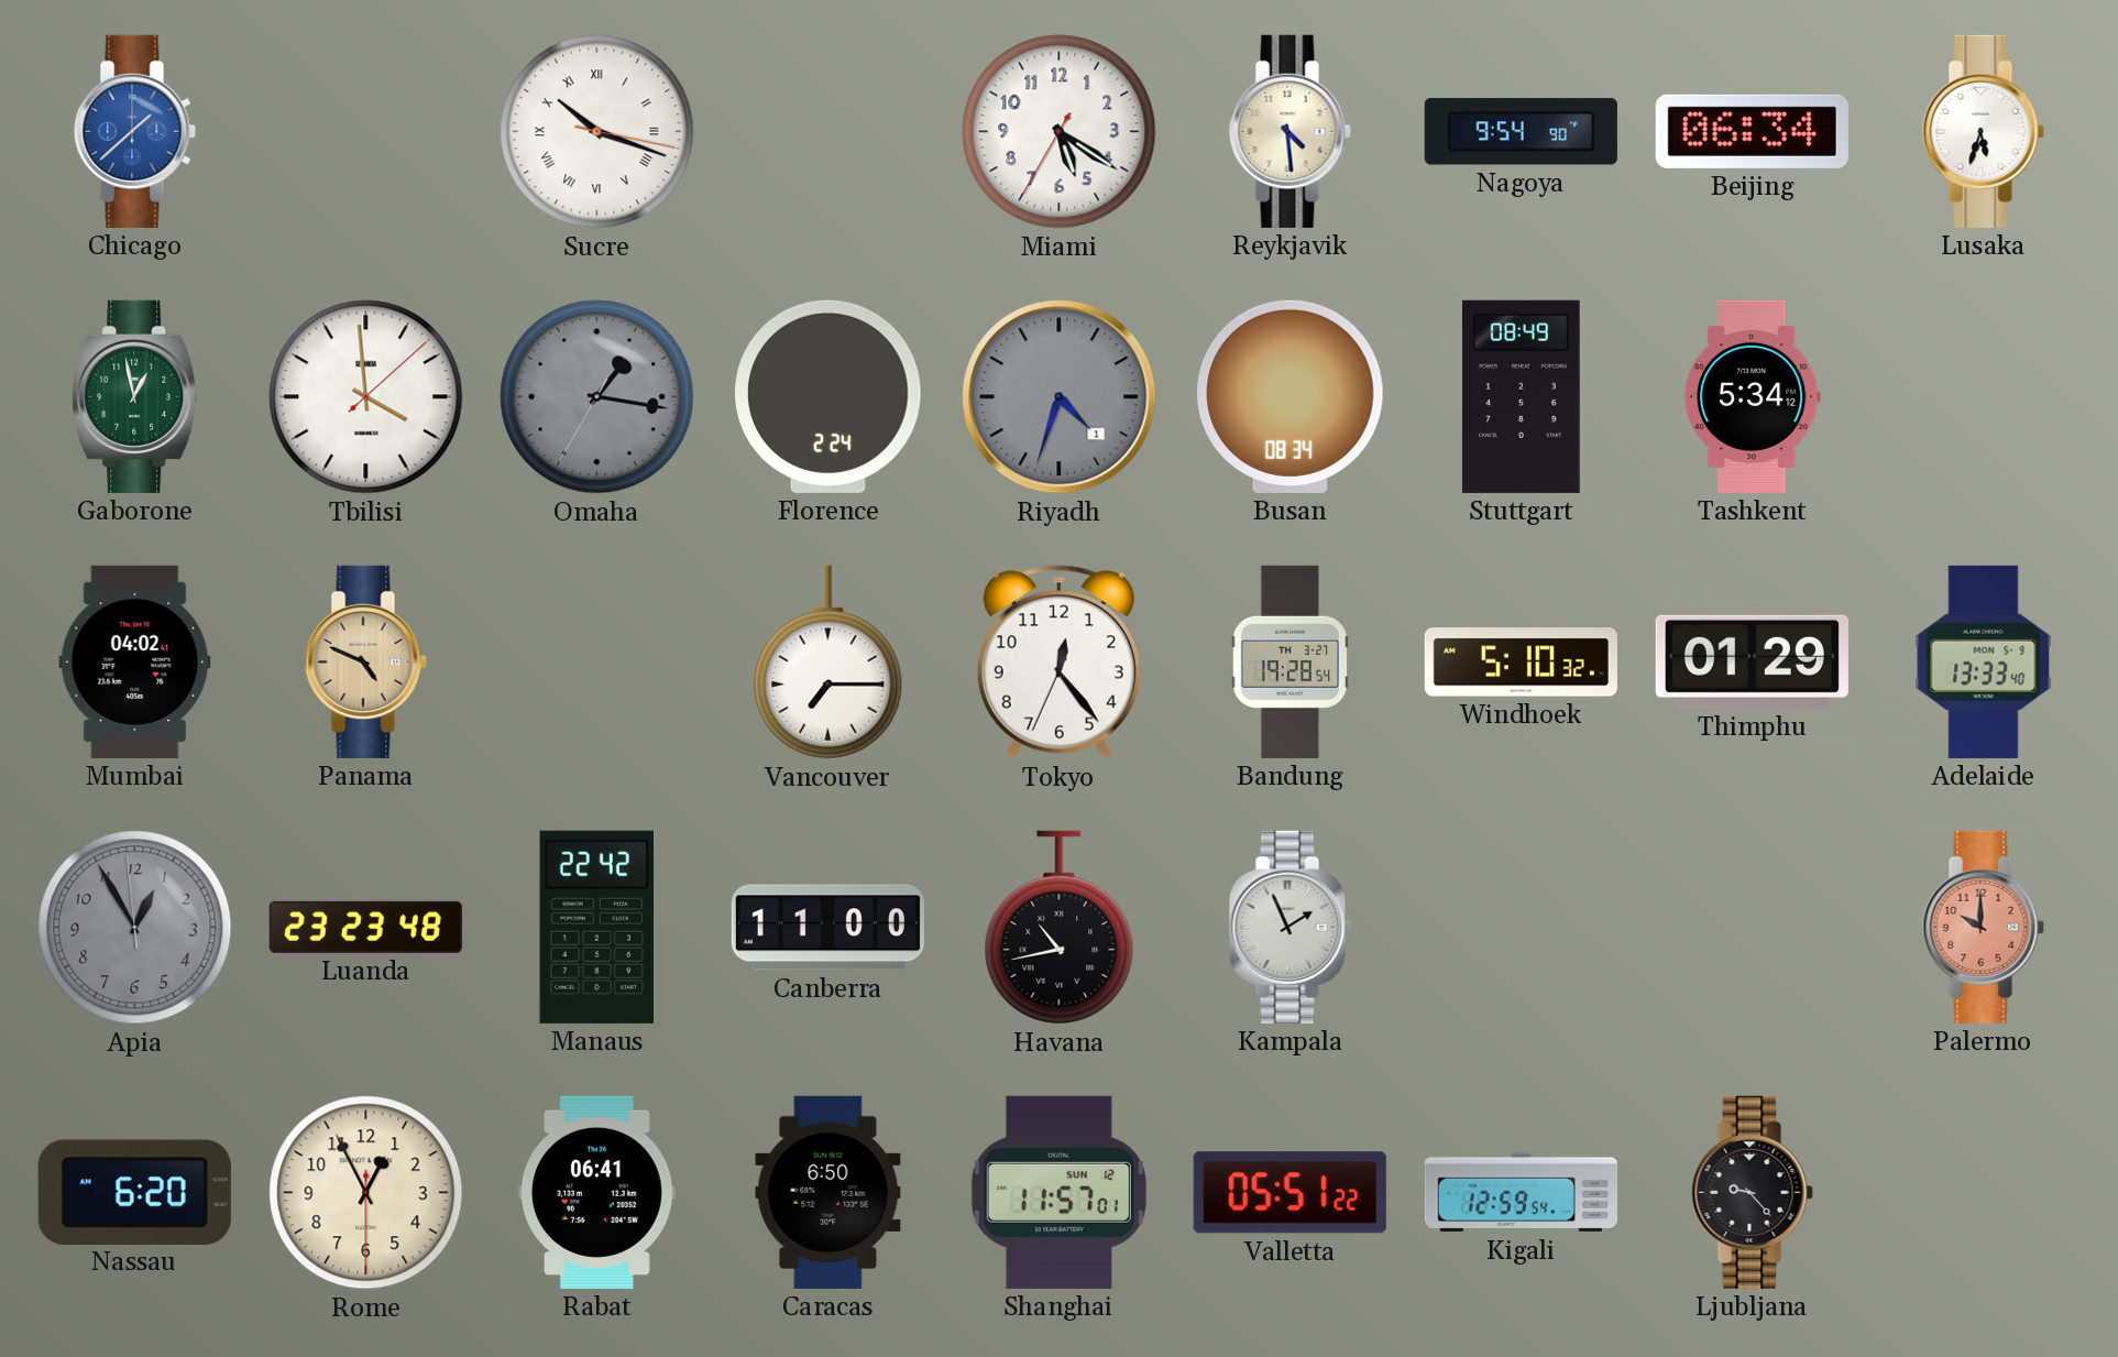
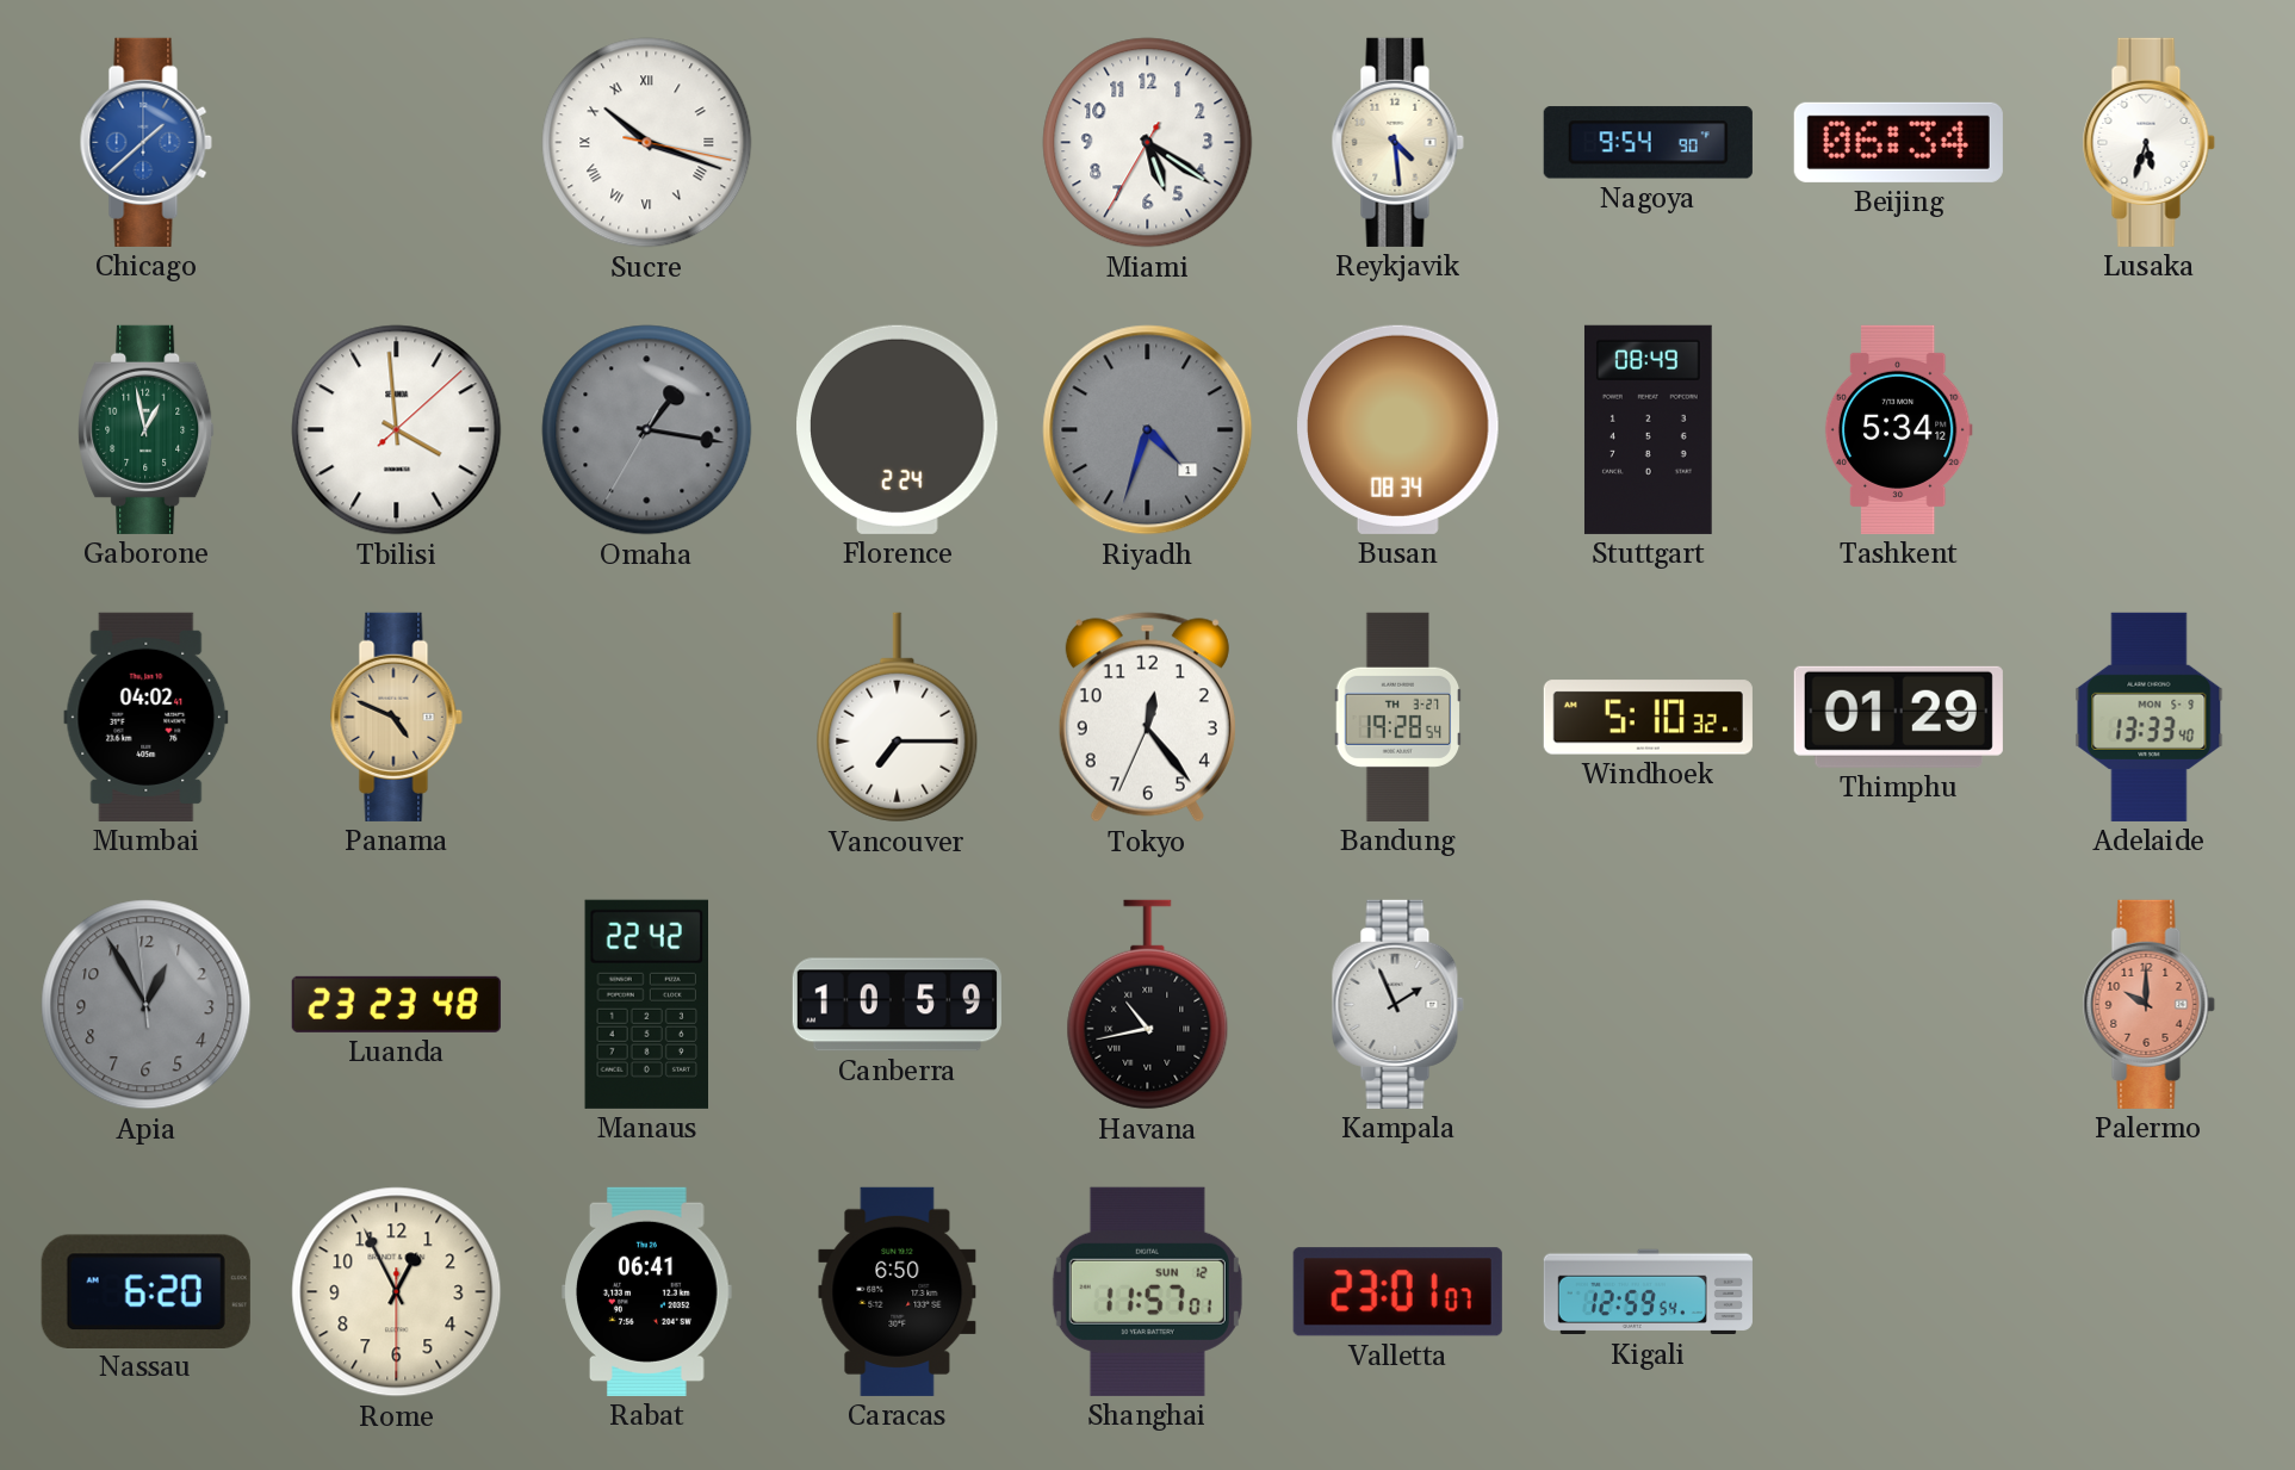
Canberra: 11:00 -> 10:59
Valletta: 05:51 -> 23:01
Ljubljana: 9:23 -> none
